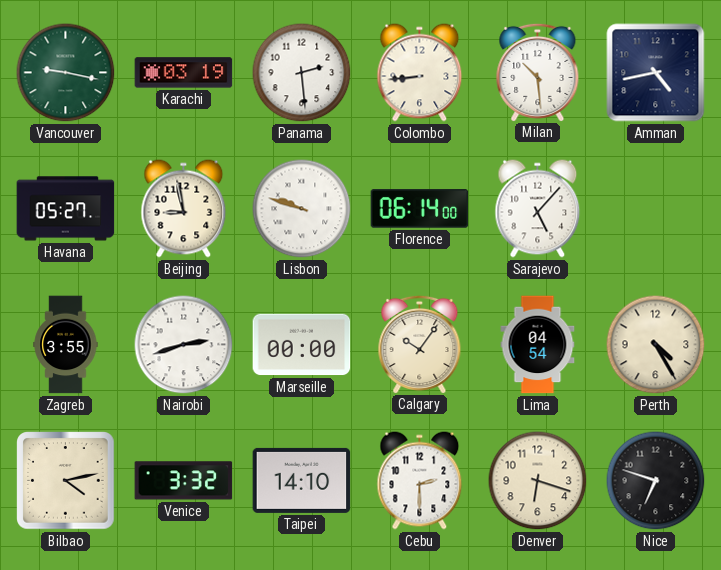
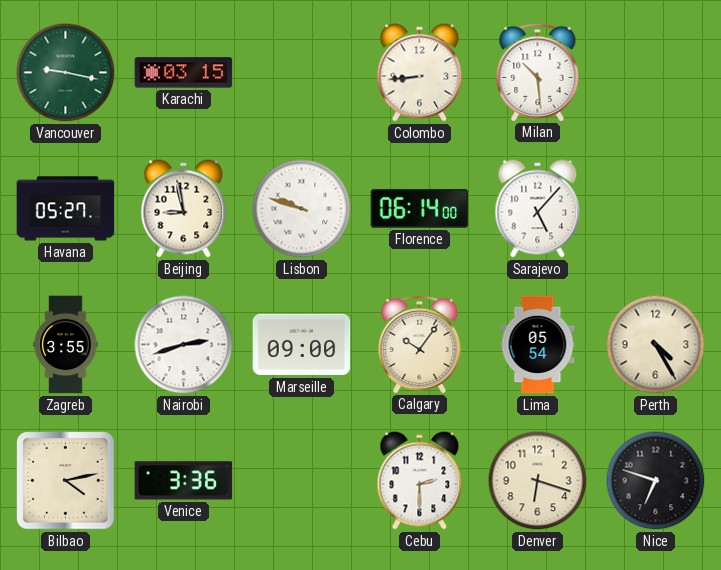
Karachi: 03:19 -> 03:15
Panama: 2:29 -> none
Amman: 4:43 -> none
Marseille: 00:00 -> 09:00
Lima: 04:54 -> 05:54
Venice: 3:32 -> 3:36
Taipei: 14:10 -> none
